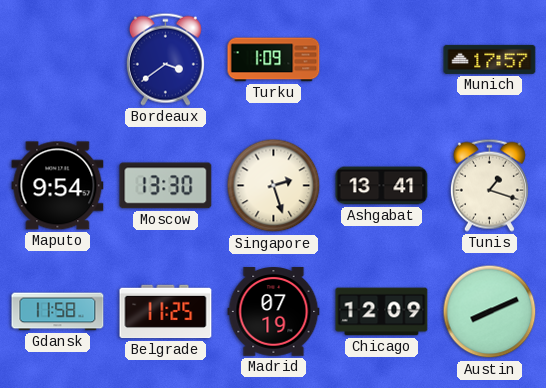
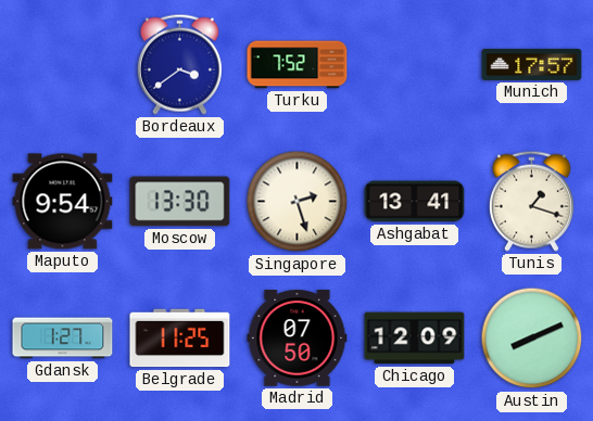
Turku: 1:09 -> 7:52
Gdansk: 11:58 -> 1:27
Madrid: 07:19 -> 07:50
